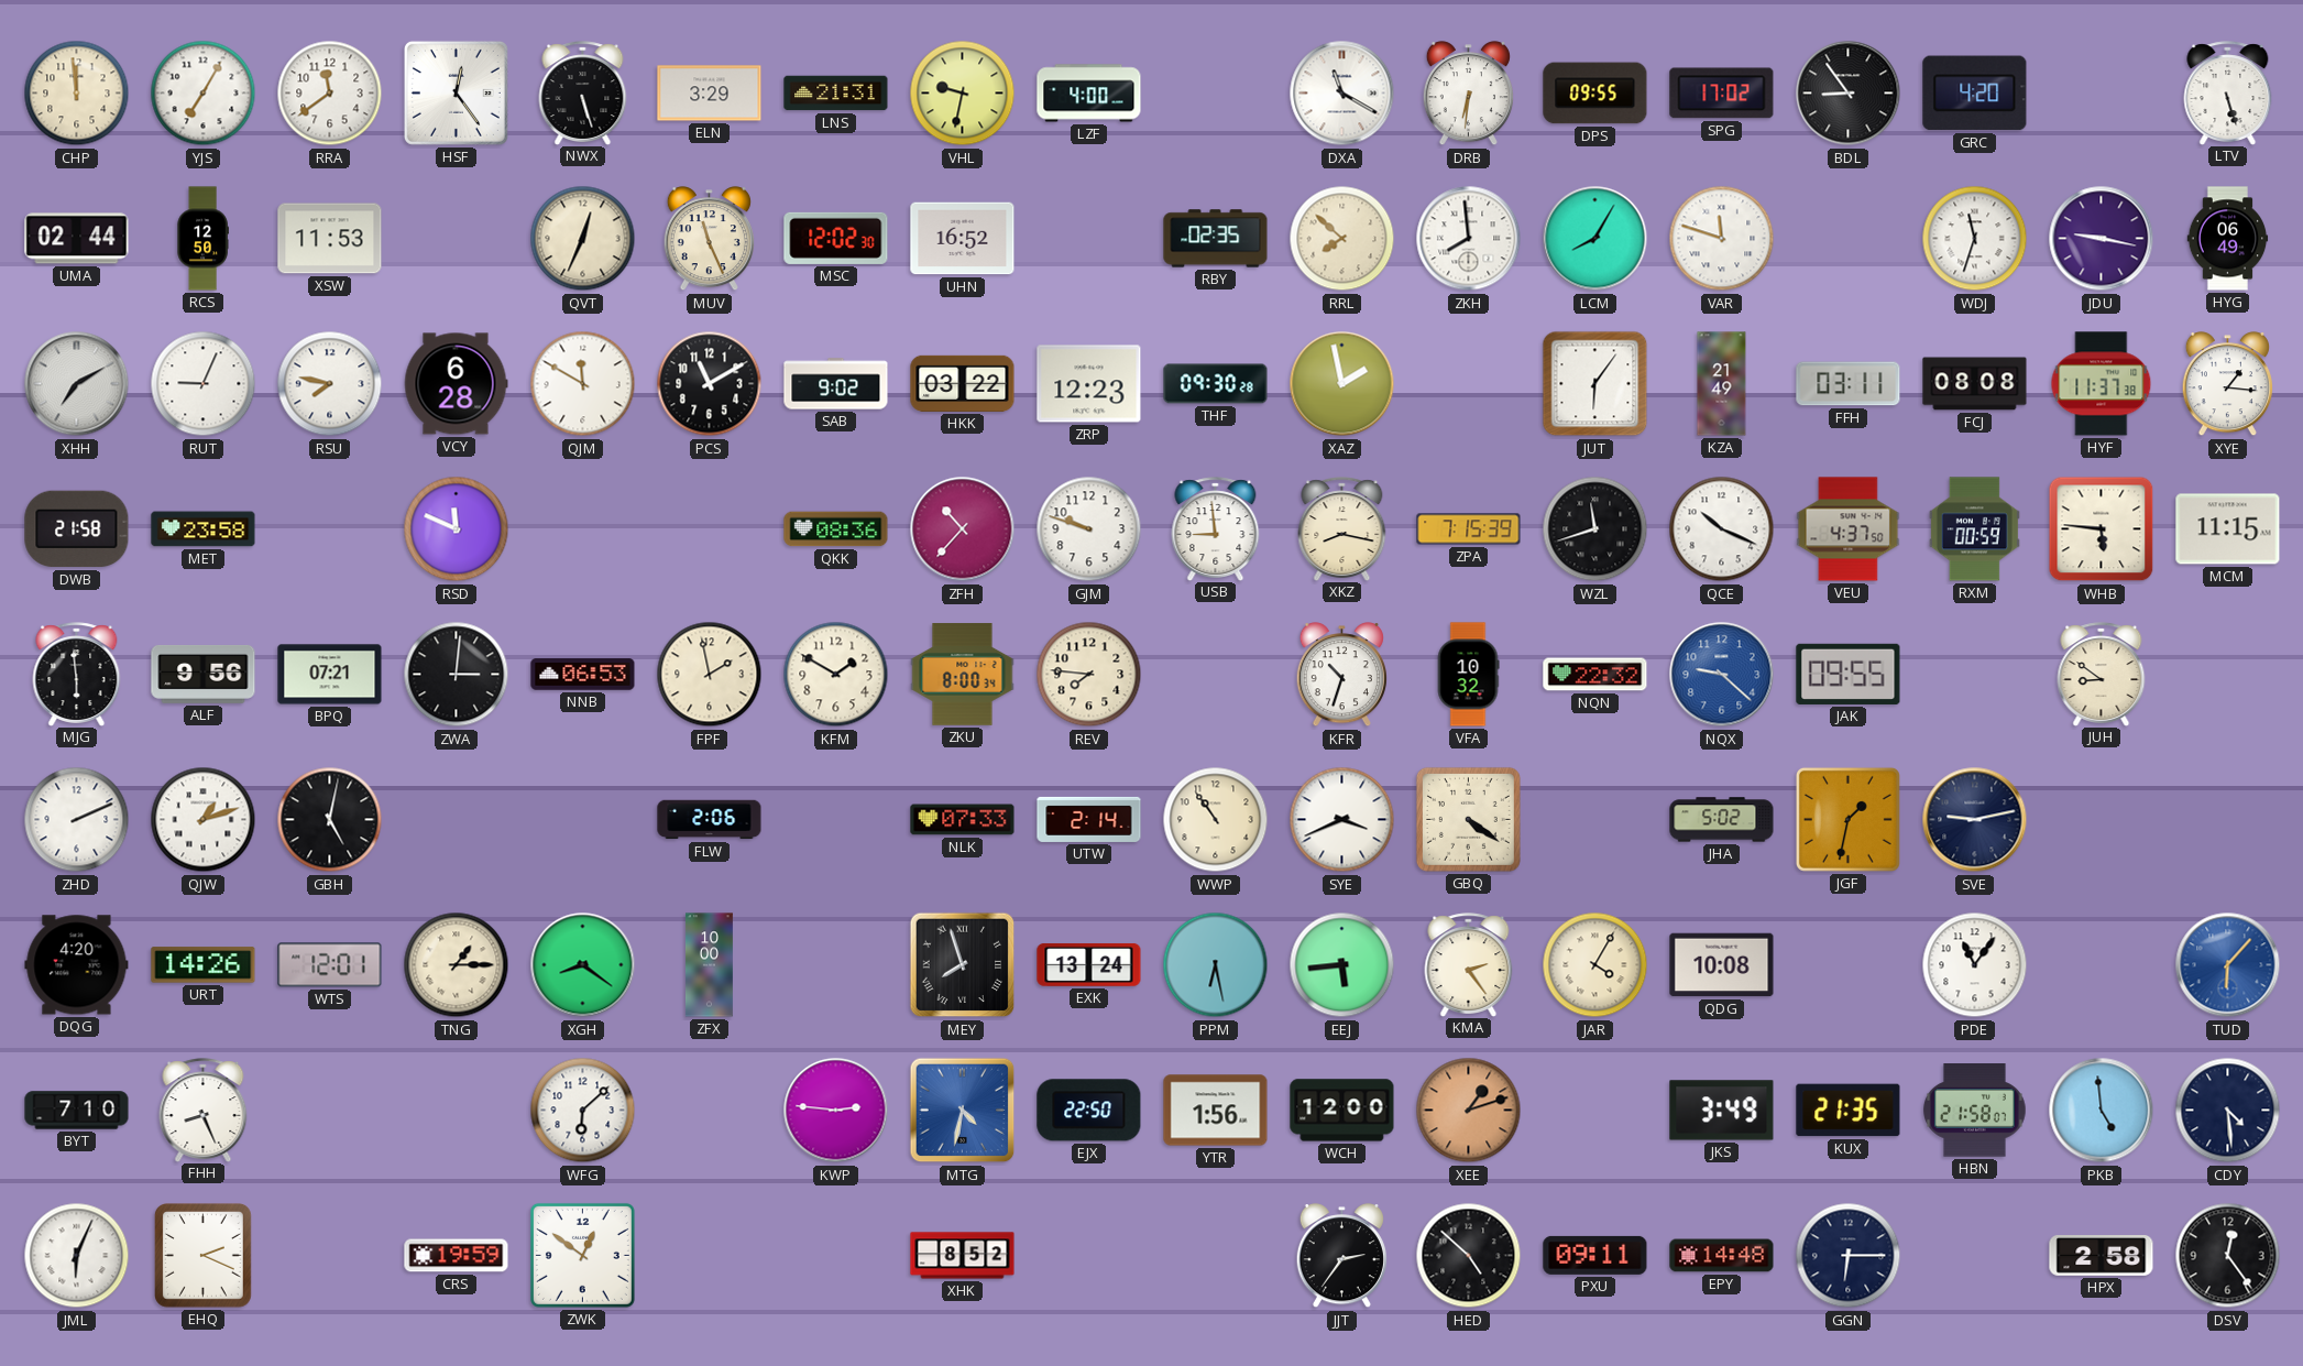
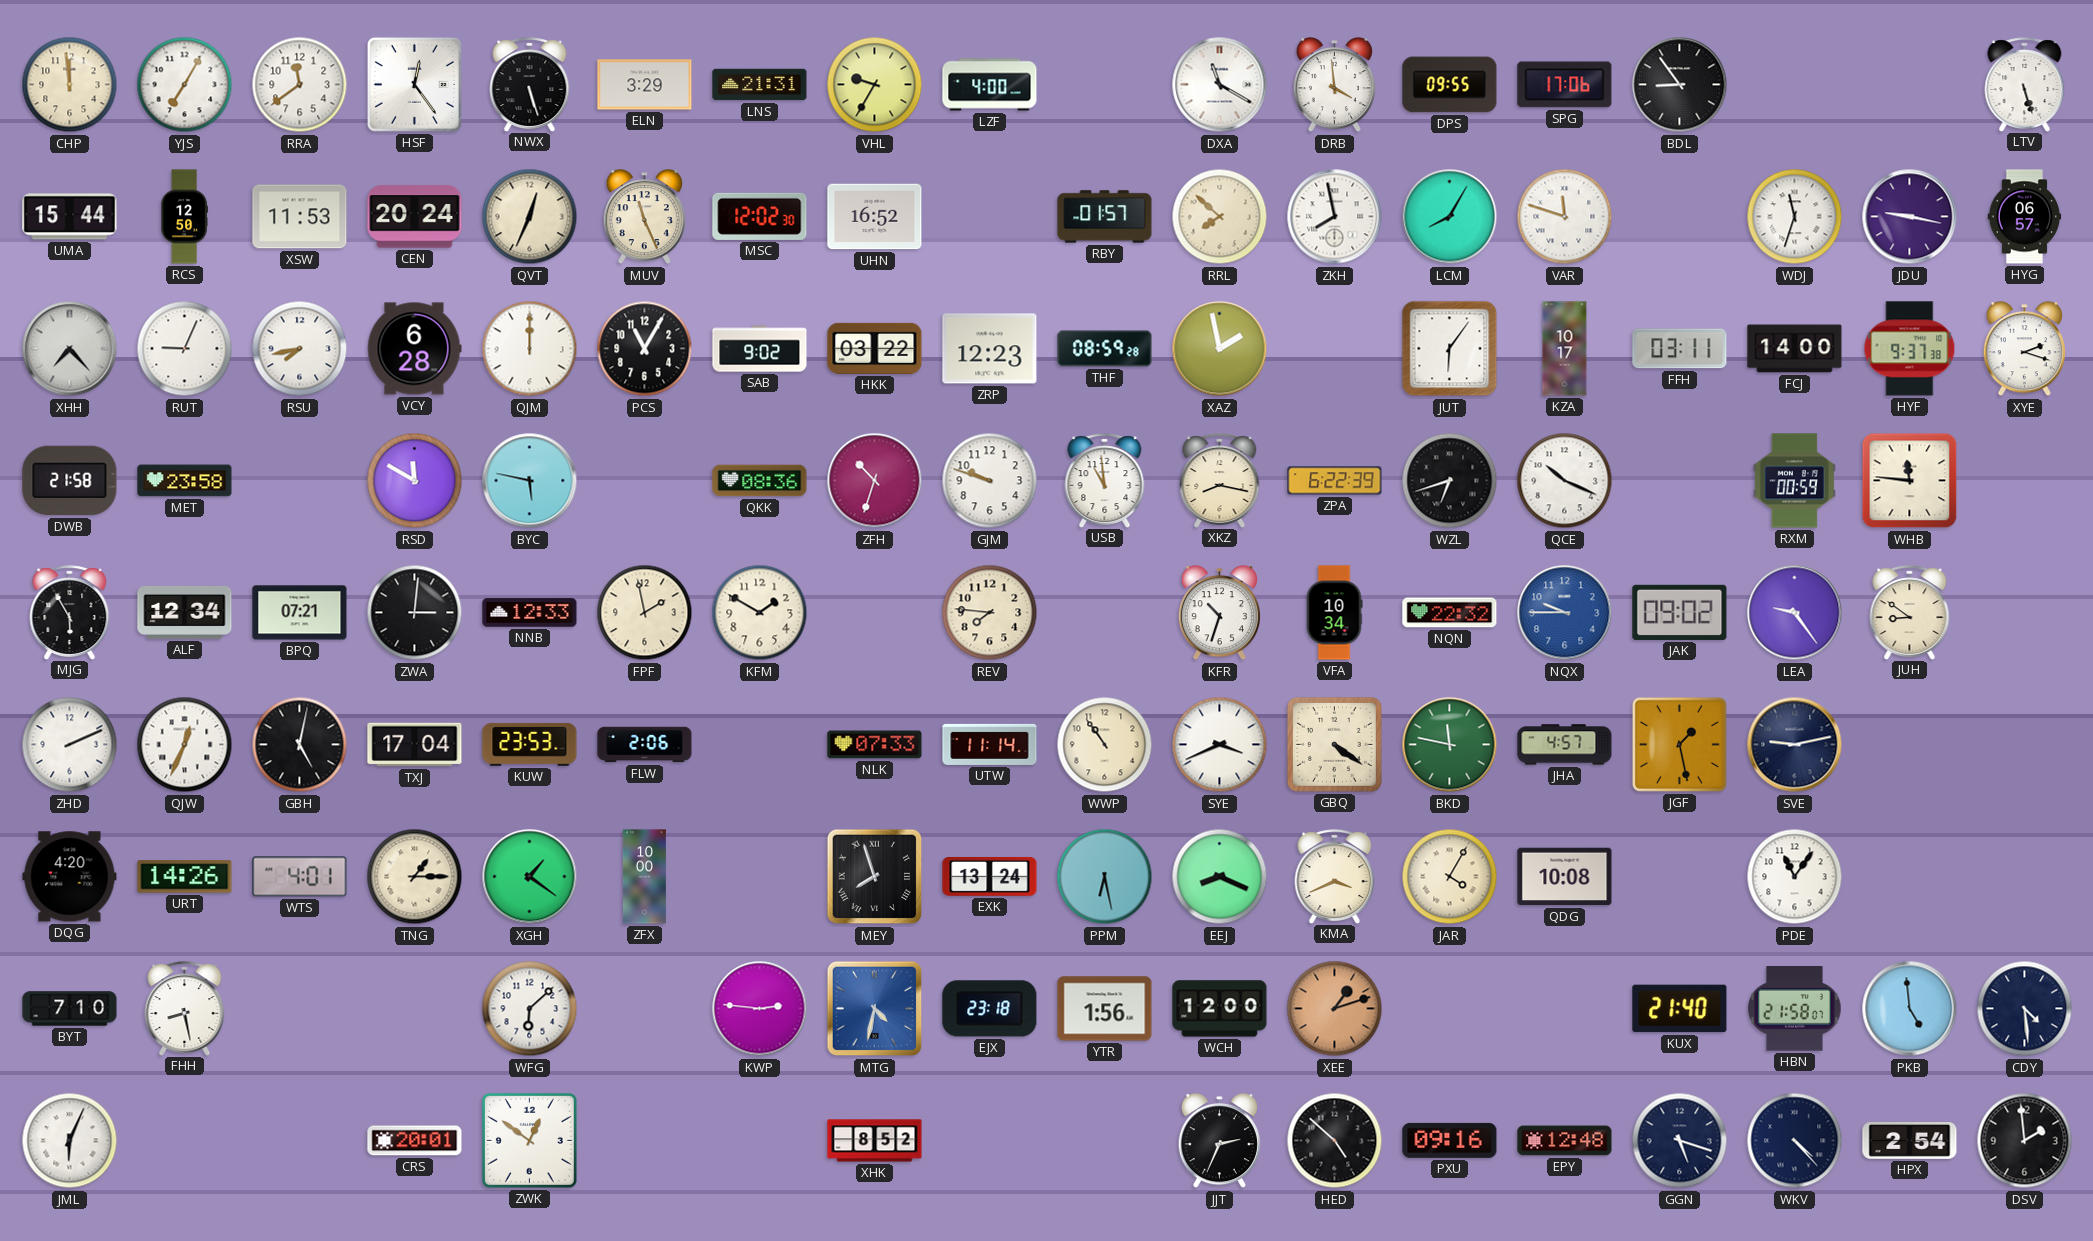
VHL: 9:32 -> 9:35
DRB: 6:31 -> 3:59
SPG: 17:02 -> 17:06
GRC: 4:20 -> none
UMA: 02:44 -> 15:44
CEN: none -> 20:24
RBY: 02:35 -> 01:57
ZKH: 7:59 -> 7:58
HYG: 06:49 -> 06:57
XHH: 7:10 -> 7:23
RSU: 7:47 -> 7:43
QJM: 11:50 -> 12:00
PCS: 11:10 -> 11:05
THF: 09:30 -> 08:59
KZA: 21:49 -> 10:17
FCJ: 08:08 -> 14:00
HYF: 11:37 -> 9:37
XYE: 1:16 -> 2:18
RSD: 11:49 -> 11:50
BYC: none -> 5:47
ZFH: 10:37 -> 10:33
USB: 8:59 -> 10:59
ZPA: 7:15 -> 6:22
WZL: 11:42 -> 6:42
VEU: 4:37 -> none
WHB: 5:46 -> 11:46
MCM: 11:15 -> none
MJG: 5:59 -> 5:55
ALF: 9:56 -> 12:34
NNB: 06:53 -> 12:33
ZKU: 8:00 -> none
VFA: 10:32 -> 10:34
NQX: 9:22 -> 9:45
JAK: 09:55 -> 09:02
LEA: none -> 9:24
QJW: 1:12 -> 12:34
TXJ: none -> 17:04
KUW: none -> 23:53
UTW: 2:14 -> 11:14
BKD: none -> 11:47
JHA: 5:02 -> 4:57
JGF: 1:32 -> 1:28
WTS: 12:01 -> 4:01
XGH: 8:21 -> 1:21
EEJ: 5:44 -> 8:19
KMA: 2:24 -> 3:41
TUD: 6:07 -> none
FHH: 8:26 -> 8:28
EJX: 22:50 -> 23:18
JKS: 3:49 -> none
KUX: 21:35 -> 21:40
EHQ: 2:19 -> none
CRS: 19:59 -> 20:01
JJT: 2:36 -> 2:34
PXU: 09:11 -> 09:16
EPY: 14:48 -> 12:48
GGN: 6:15 -> 5:18
WKV: none -> 4:23
HPX: 2:58 -> 2:54
DSV: 12:24 -> 1:59
